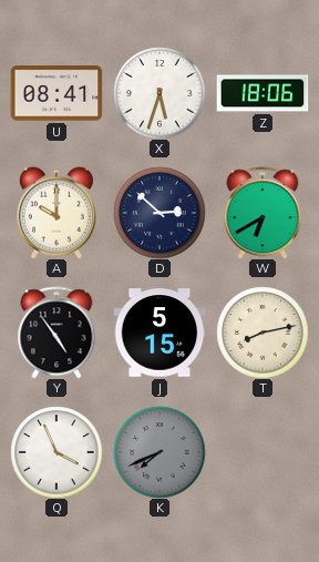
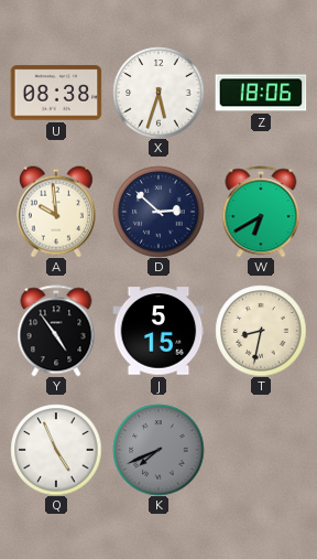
U: 08:41 -> 08:38
A: 10:00 -> 9:59
T: 8:13 -> 8:32
Q: 3:56 -> 4:56
